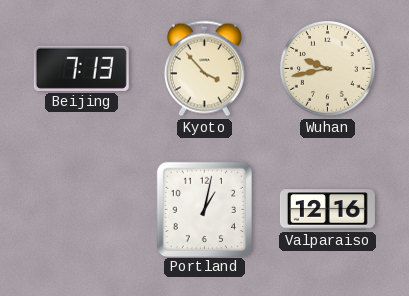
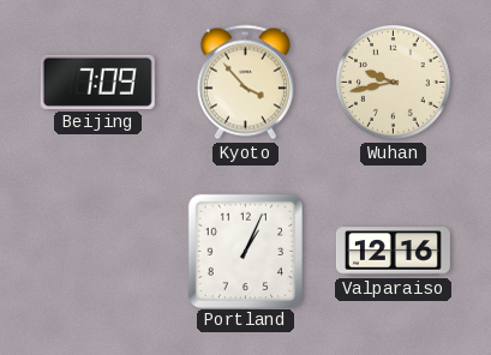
Beijing: 7:13 -> 7:09
Portland: 1:02 -> 1:04
